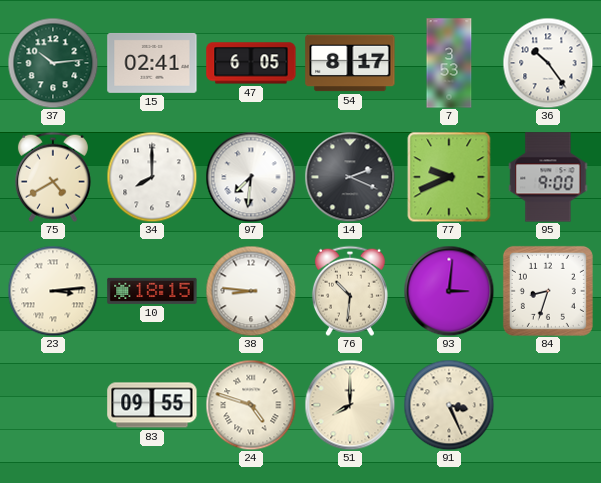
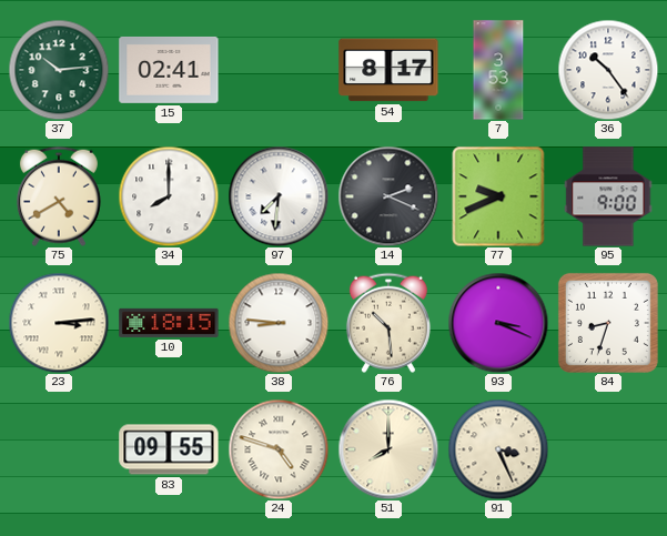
47: 6:05 -> none
76: 10:31 -> 10:29
93: 3:01 -> 3:19
